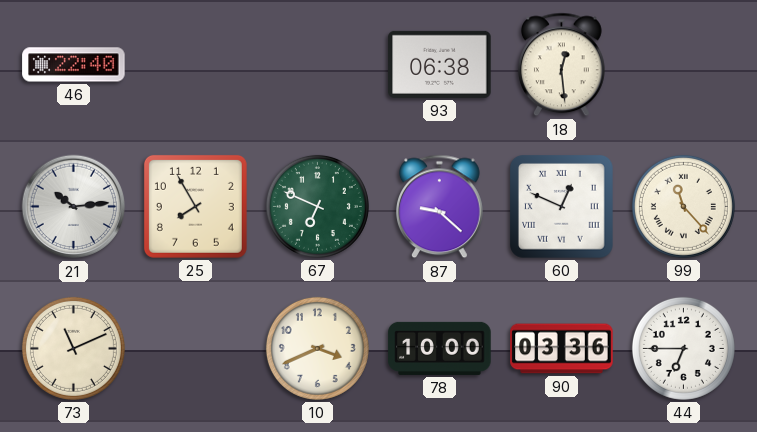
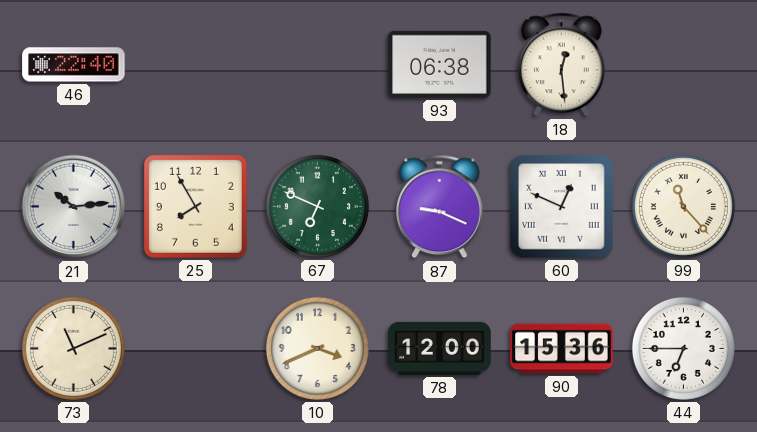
87: 9:22 -> 9:19
78: 10:00 -> 12:00
90: 03:36 -> 15:36
